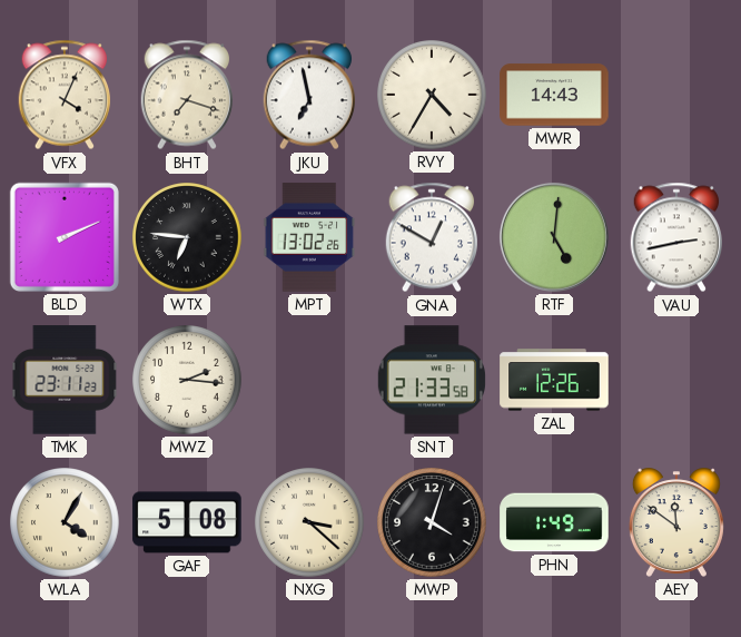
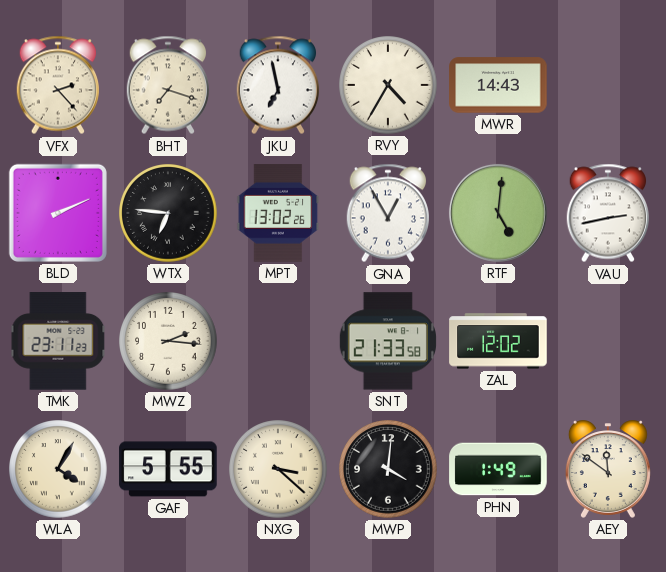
VFX: 4:04 -> 2:23
GNA: 12:50 -> 12:55
ZAL: 12:26 -> 12:02
GAF: 5:08 -> 5:55
MWP: 4:03 -> 4:01
